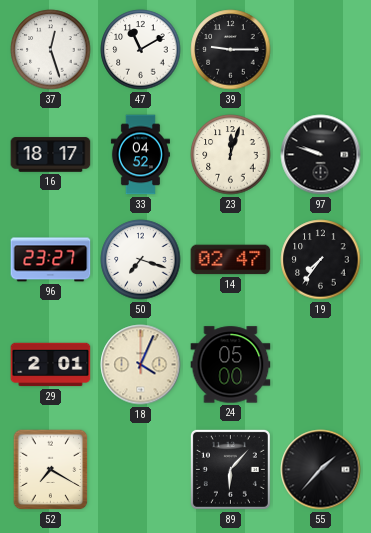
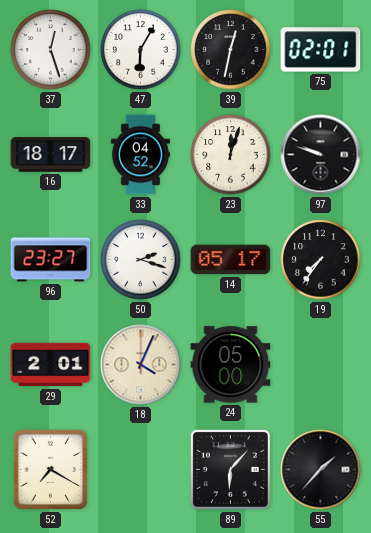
47: 11:10 -> 6:05
39: 9:15 -> 12:32
75: none -> 02:01
50: 7:18 -> 2:18
14: 02:47 -> 05:17
